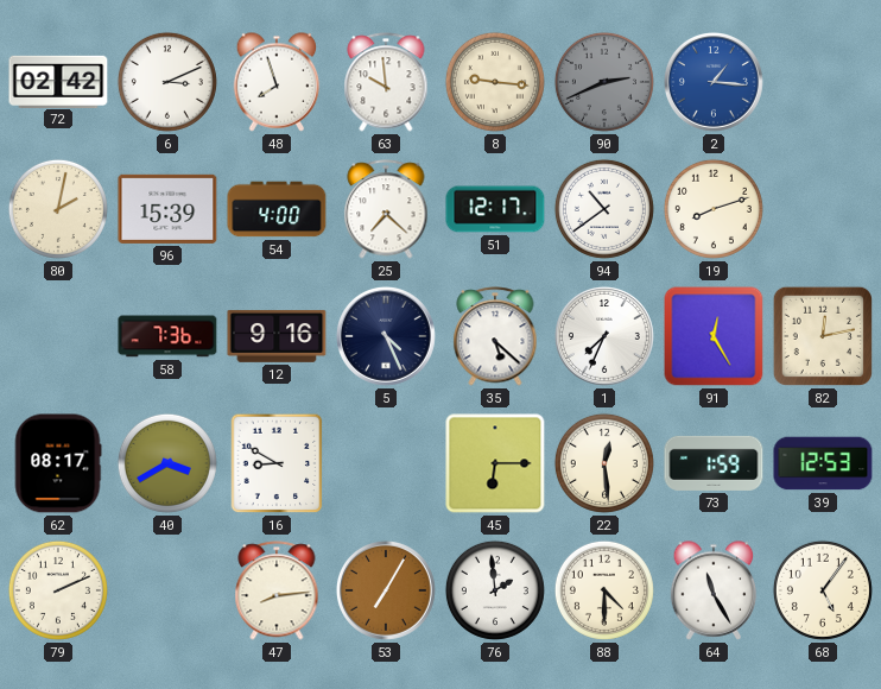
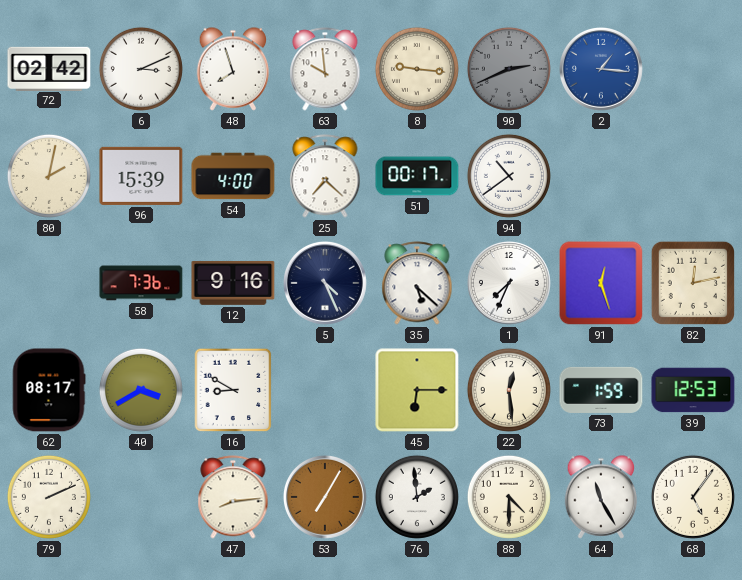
51: 12:17 -> 00:17
19: 8:12 -> none
91: 12:25 -> 12:27
